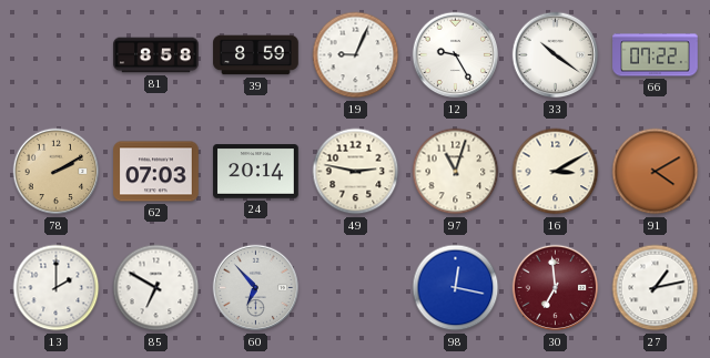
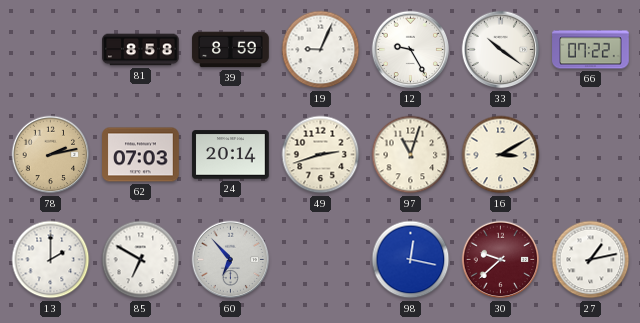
78: 2:10 -> 2:13
49: 2:47 -> 2:42
91: 4:10 -> none
30: 6:59 -> 9:38
